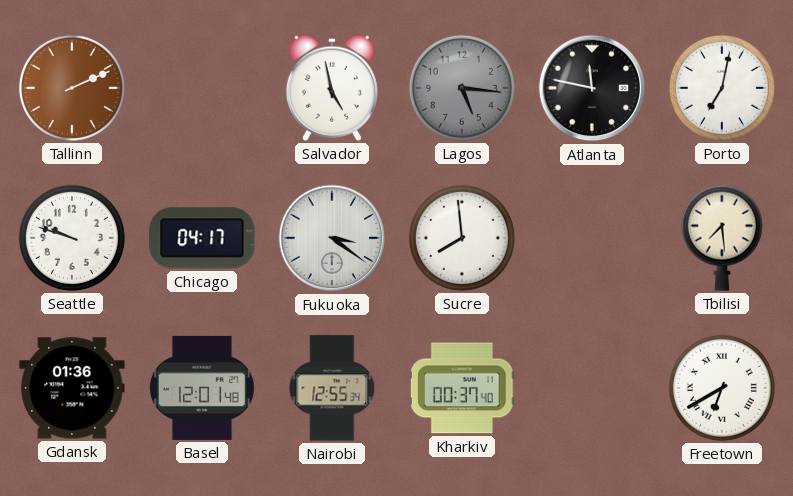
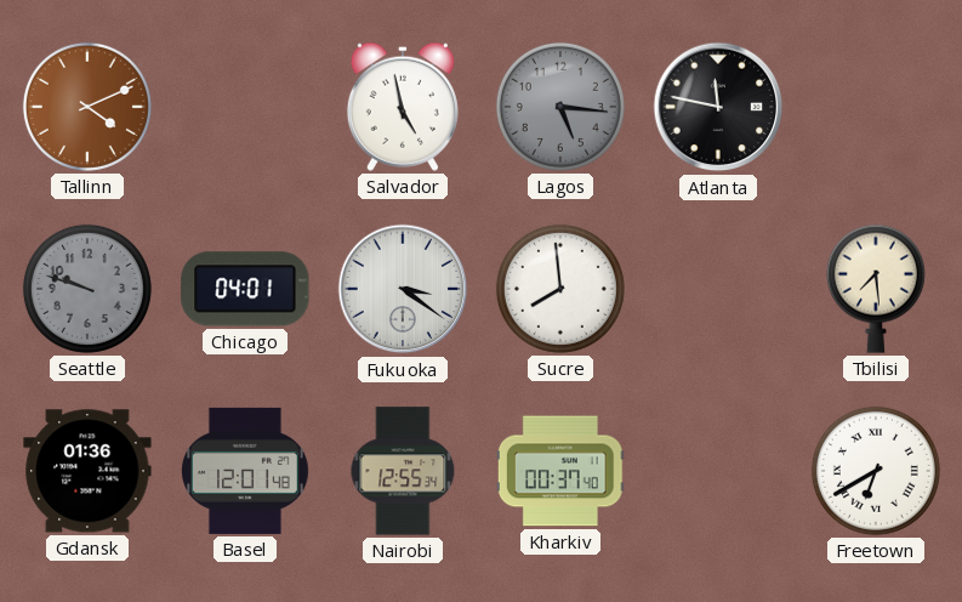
Tallinn: 2:11 -> 4:11
Porto: 7:02 -> none
Seattle dial: white -> grey
Chicago: 04:17 -> 04:01
